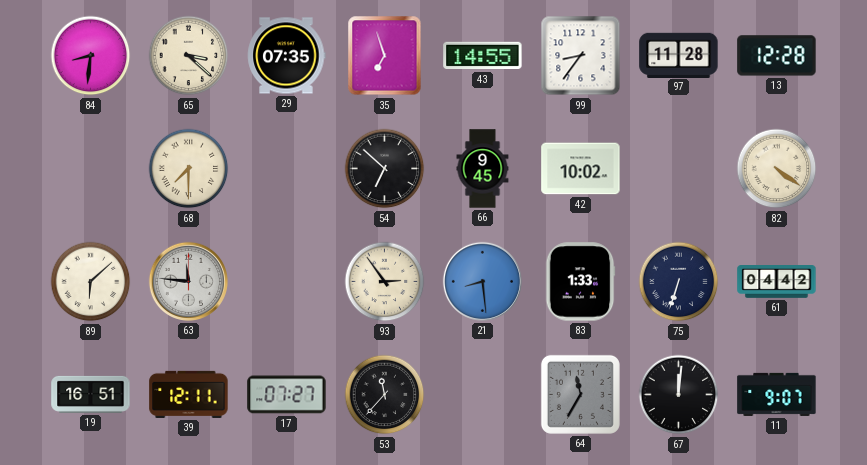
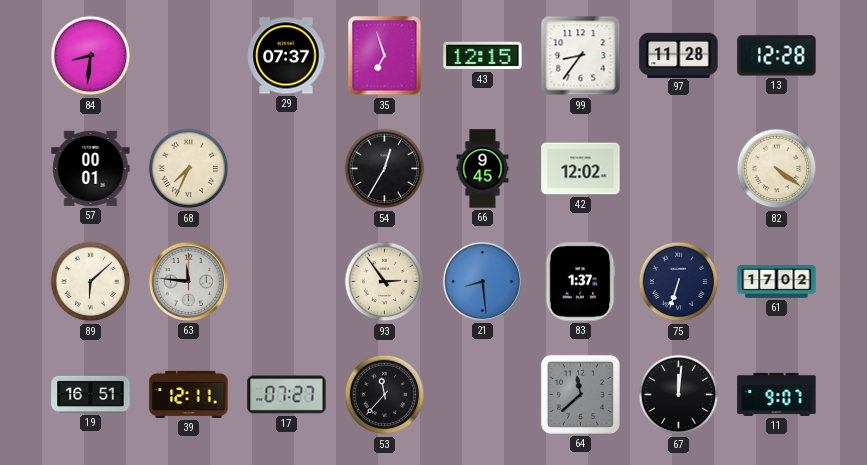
65: 3:22 -> none
29: 07:35 -> 07:37
43: 14:55 -> 12:15
57: none -> 00:01
68: 7:30 -> 7:34
54: 6:52 -> 12:35
42: 10:02 -> 12:02
83: 1:33 -> 1:37
61: 04:42 -> 17:02
64: 11:35 -> 11:38
